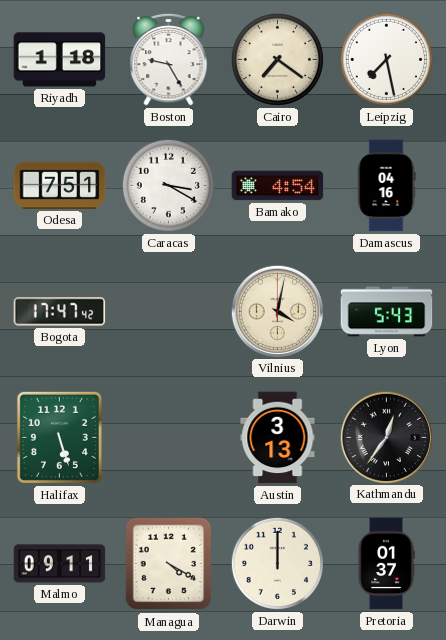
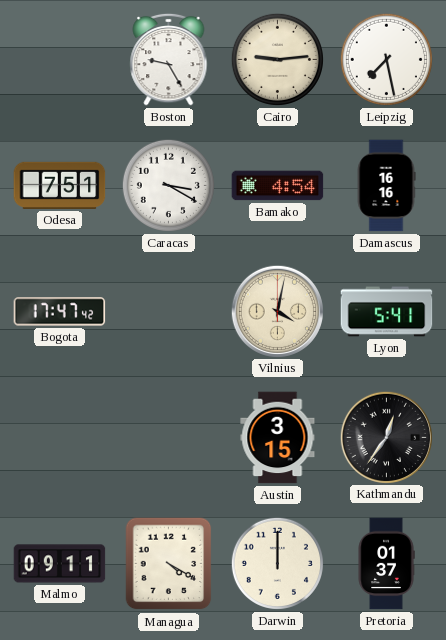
Riyadh: 1:18 -> none
Cairo: 7:21 -> 9:14
Damascus: 04:16 -> 16:16
Lyon: 5:43 -> 5:41
Halifax: 5:27 -> none
Austin: 3:13 -> 3:15
